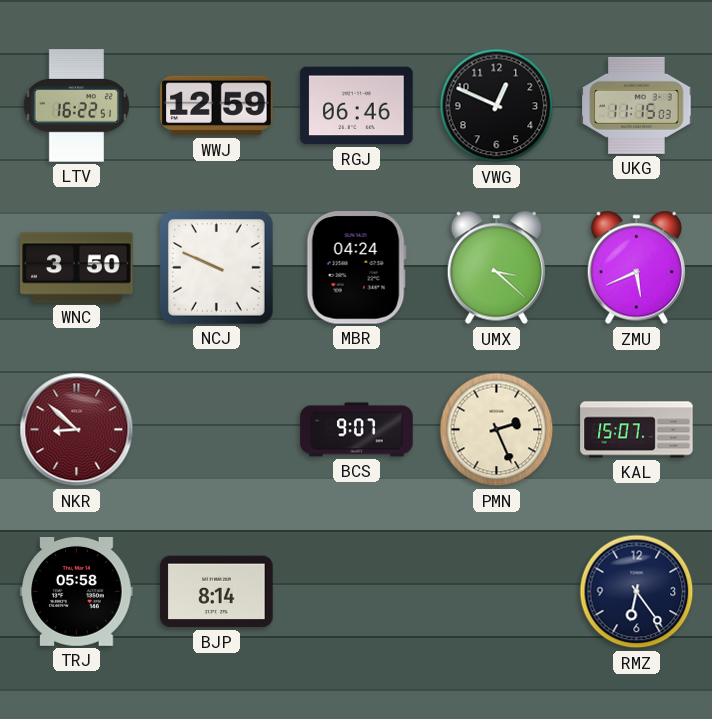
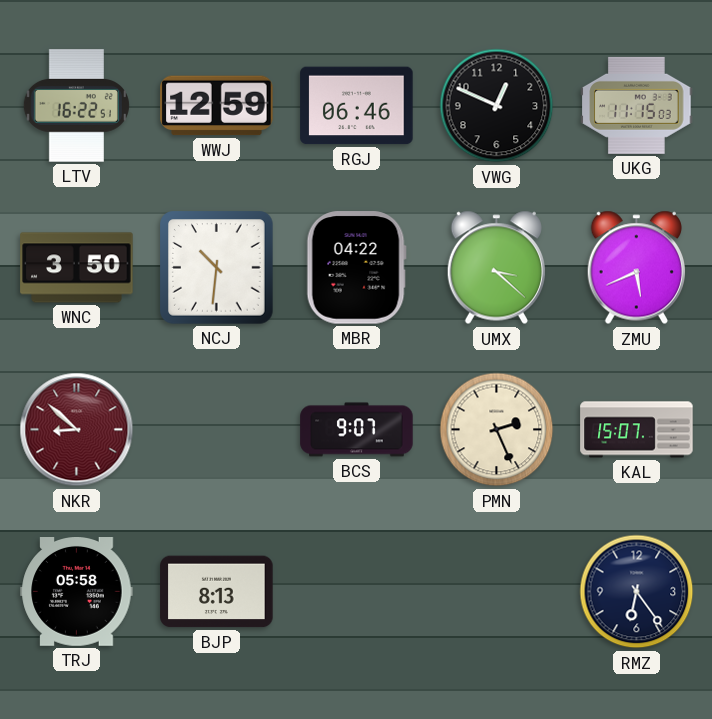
NCJ: 9:49 -> 10:31
MBR: 04:24 -> 04:22
BJP: 8:14 -> 8:13
